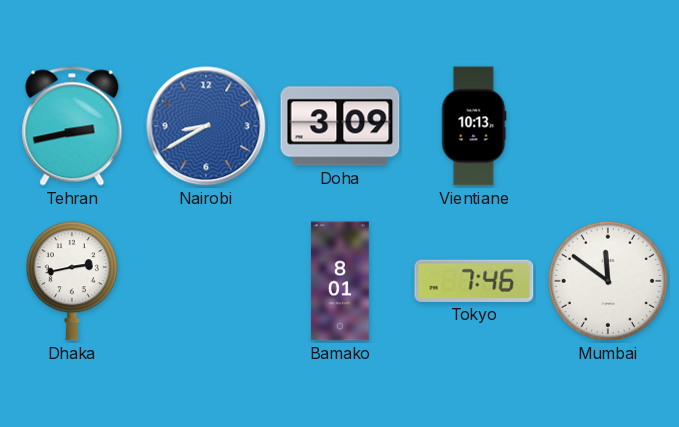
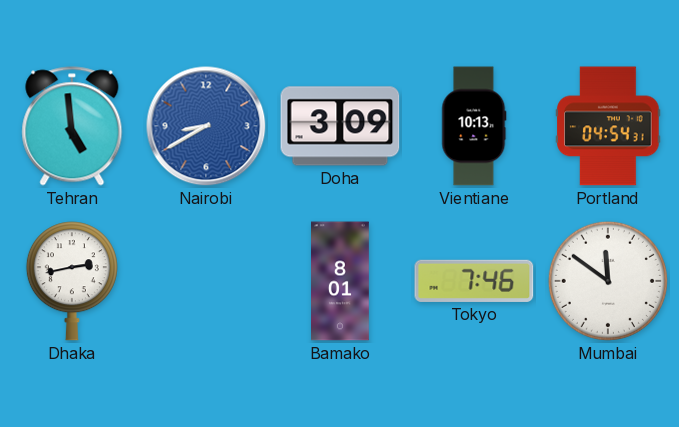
Tehran: 2:43 -> 4:59
Portland: none -> 04:54
